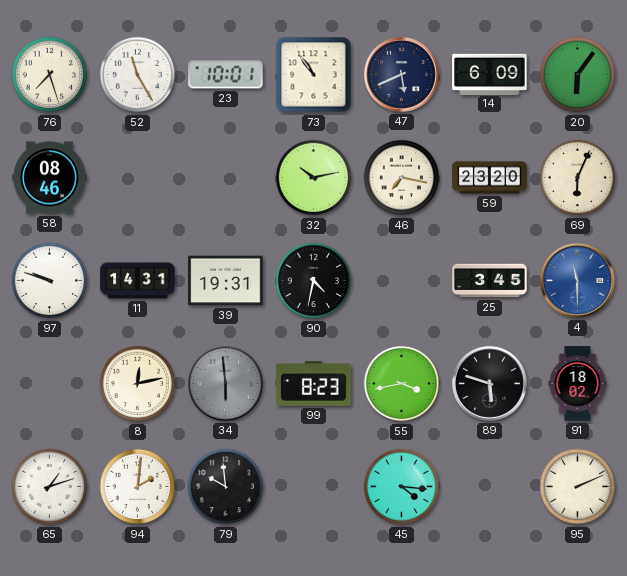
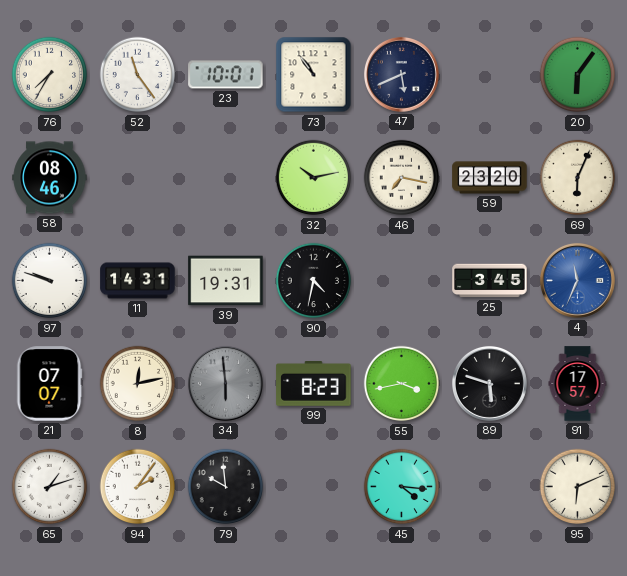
76: 7:27 -> 7:35
52: 11:25 -> 11:24
14: 6:09 -> none
4: 11:30 -> 11:34
21: none -> 07:07
91: 18:02 -> 17:57
94: 2:01 -> 2:06
95: 2:11 -> 6:11
